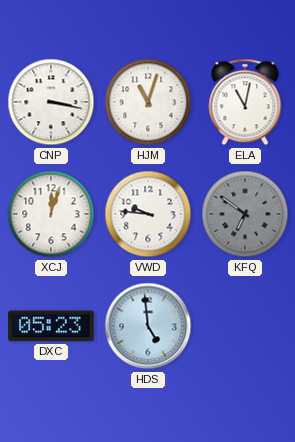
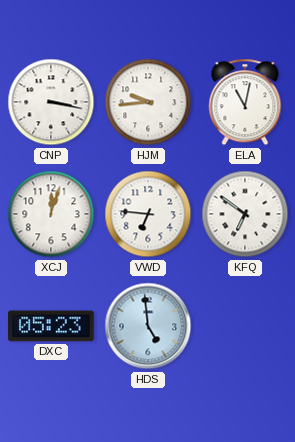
HJM: 11:03 -> 9:44
VWD: 9:46 -> 6:46
KFQ dial: grey -> white
